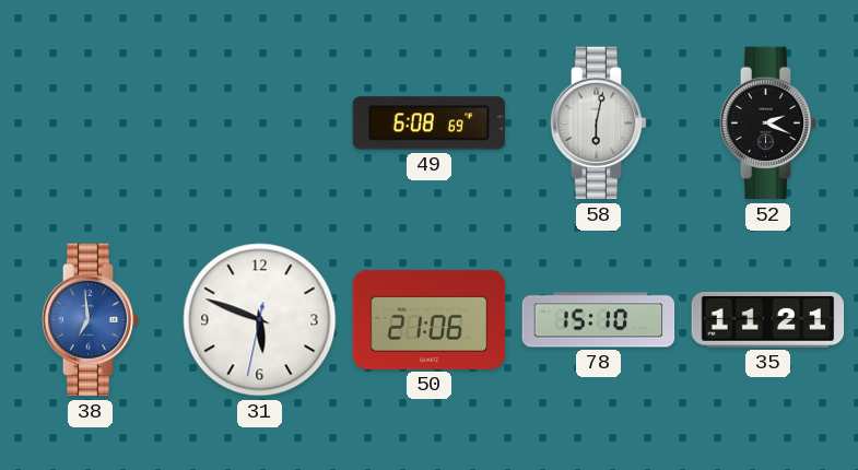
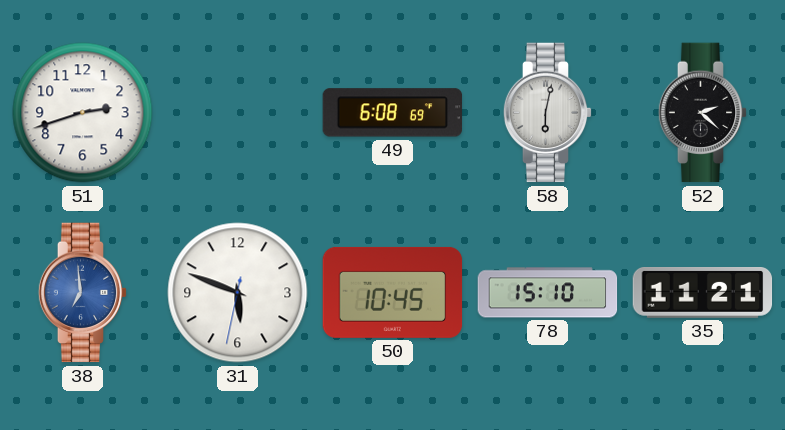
51: none -> 2:42
52: 2:19 -> 2:22
50: 21:06 -> 10:45
